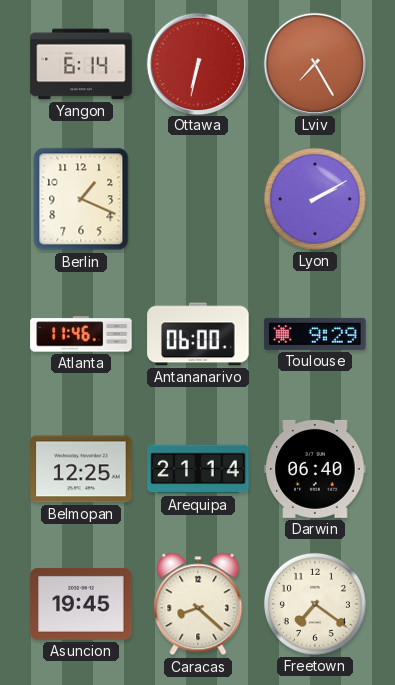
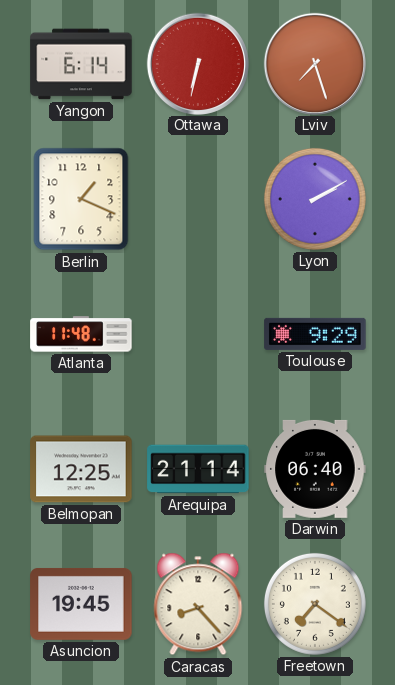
Lviv: 7:25 -> 7:27
Atlanta: 11:46 -> 11:48
Antananarivo: 06:00 -> none
Caracas: 8:22 -> 8:23
